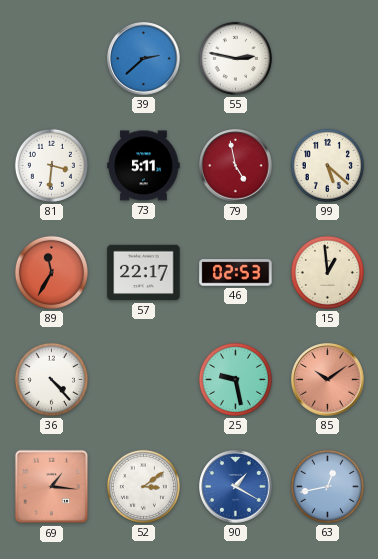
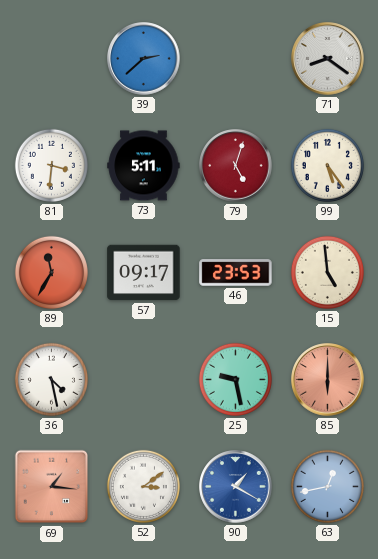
55: 2:47 -> none
71: none -> 8:21
79: 4:58 -> 5:03
99: 5:22 -> 5:24
57: 22:17 -> 09:17
46: 02:53 -> 23:53
15: 12:59 -> 4:59
36: 4:23 -> 4:28
85: 10:09 -> 6:00
